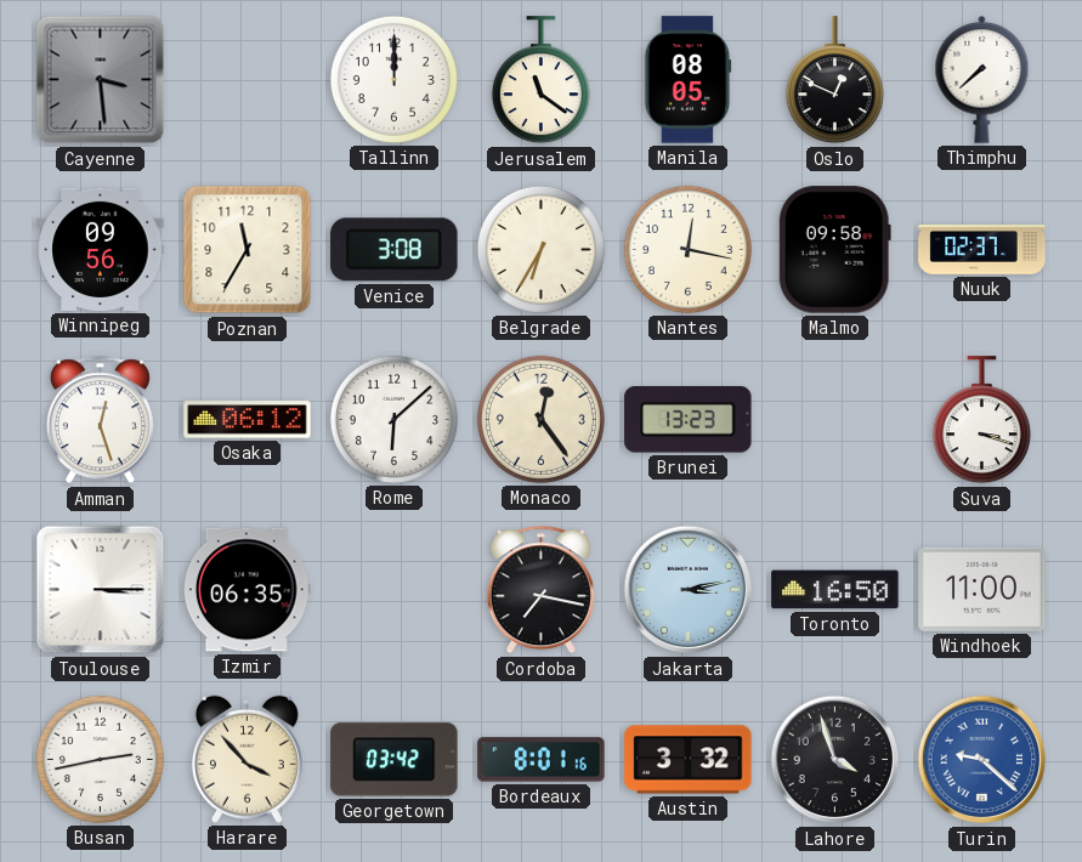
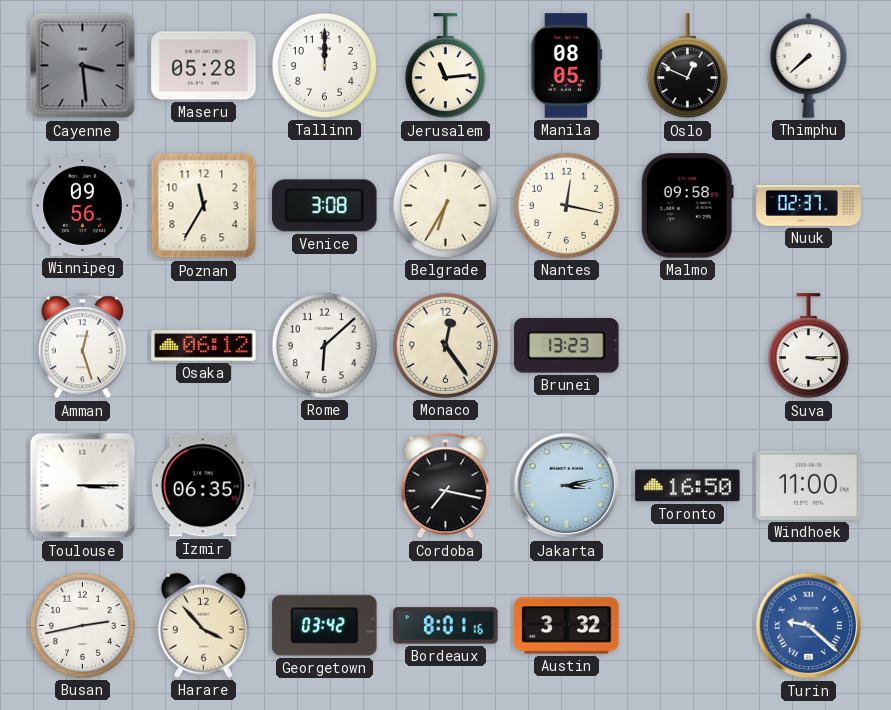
Maseru: none -> 05:28
Jerusalem: 11:21 -> 11:14
Suva: 3:18 -> 3:15
Lahore: 3:57 -> none
